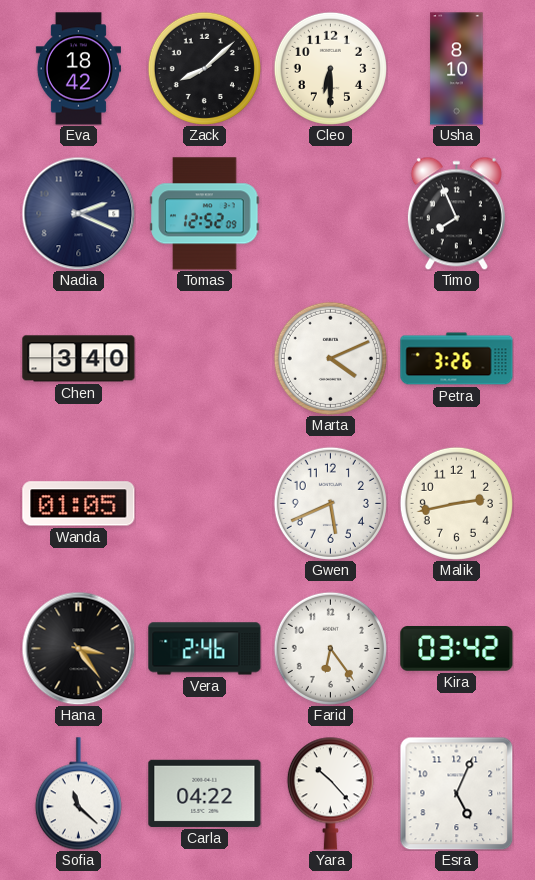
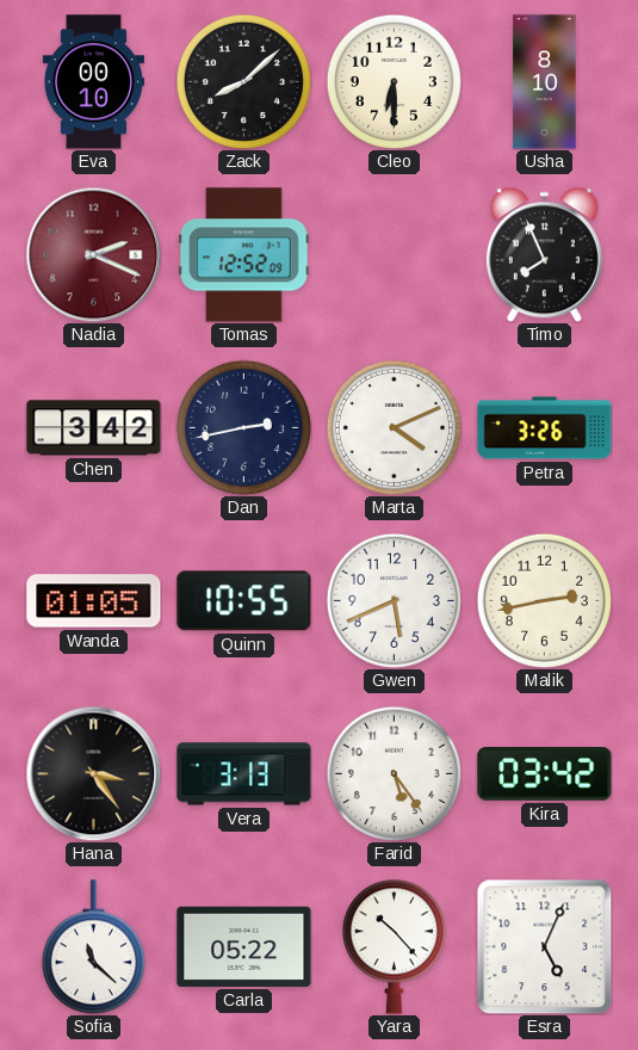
Eva: 18:42 -> 00:10
Nadia dial: navy -> burgundy
Chen: 3:40 -> 3:42
Dan: none -> 2:43
Quinn: none -> 10:55
Vera: 2:46 -> 3:13
Farid: 6:24 -> 5:24
Carla: 04:22 -> 05:22
